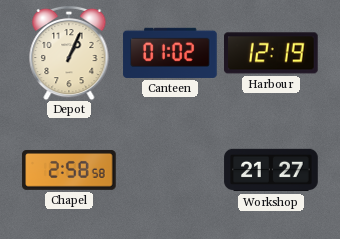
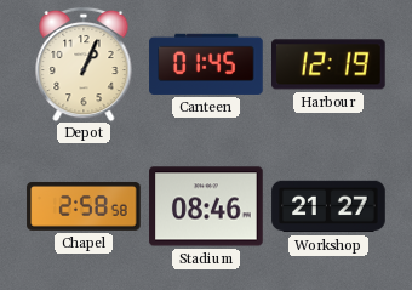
Canteen: 01:02 -> 01:45
Stadium: none -> 08:46
